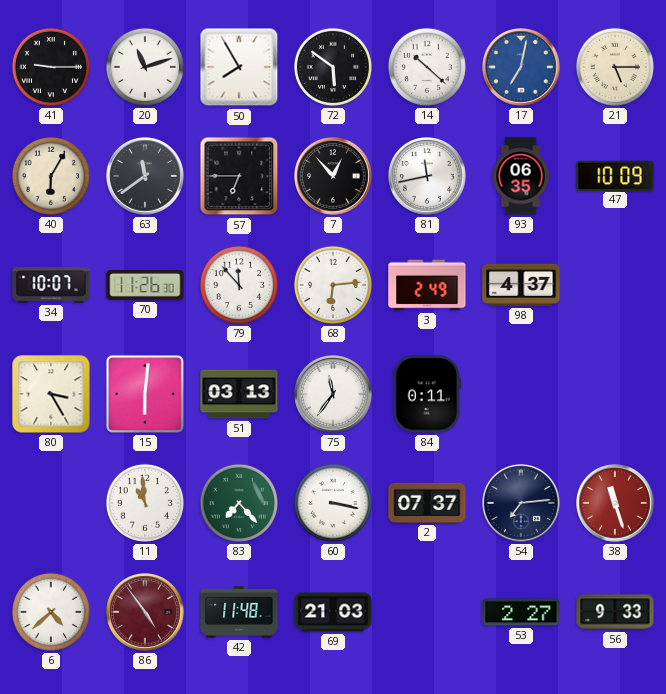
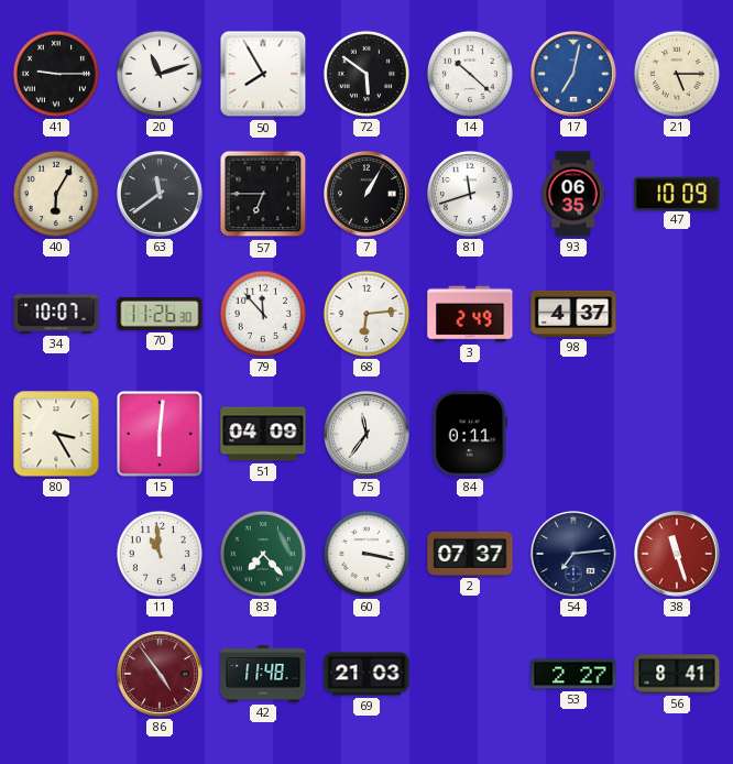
7: 12:53 -> 1:05
81: 11:43 -> 11:42
51: 03:13 -> 04:09
6: 4:38 -> none
56: 9:33 -> 8:41
